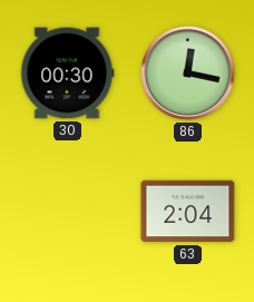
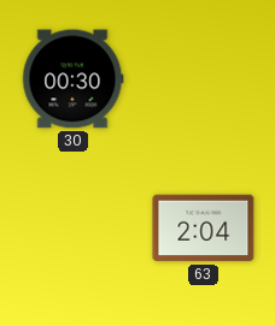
86: 12:17 -> none
